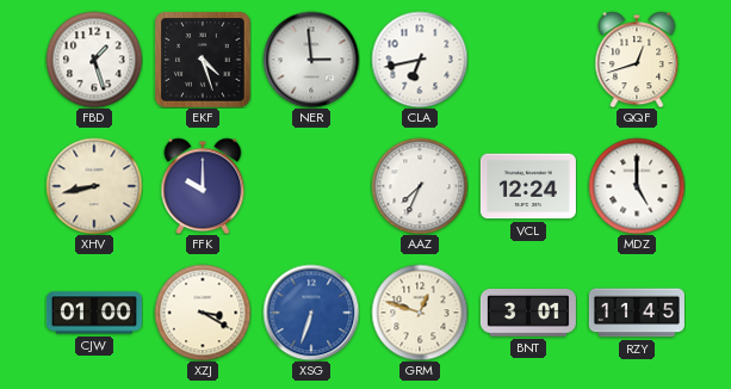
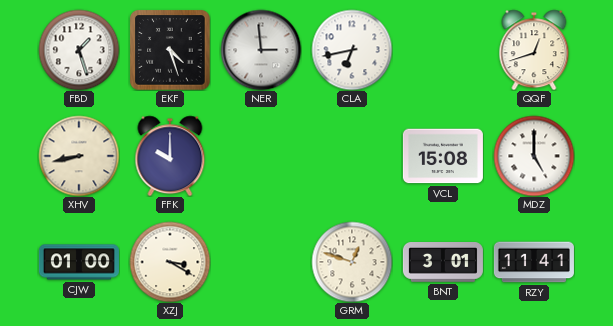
AAZ: 7:34 -> none
VCL: 12:24 -> 15:08
XSG: 6:33 -> none
RZY: 11:45 -> 11:41
